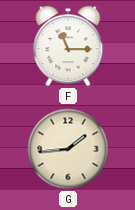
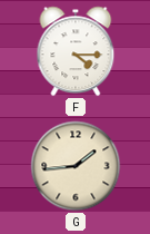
F: 11:15 -> 4:15
